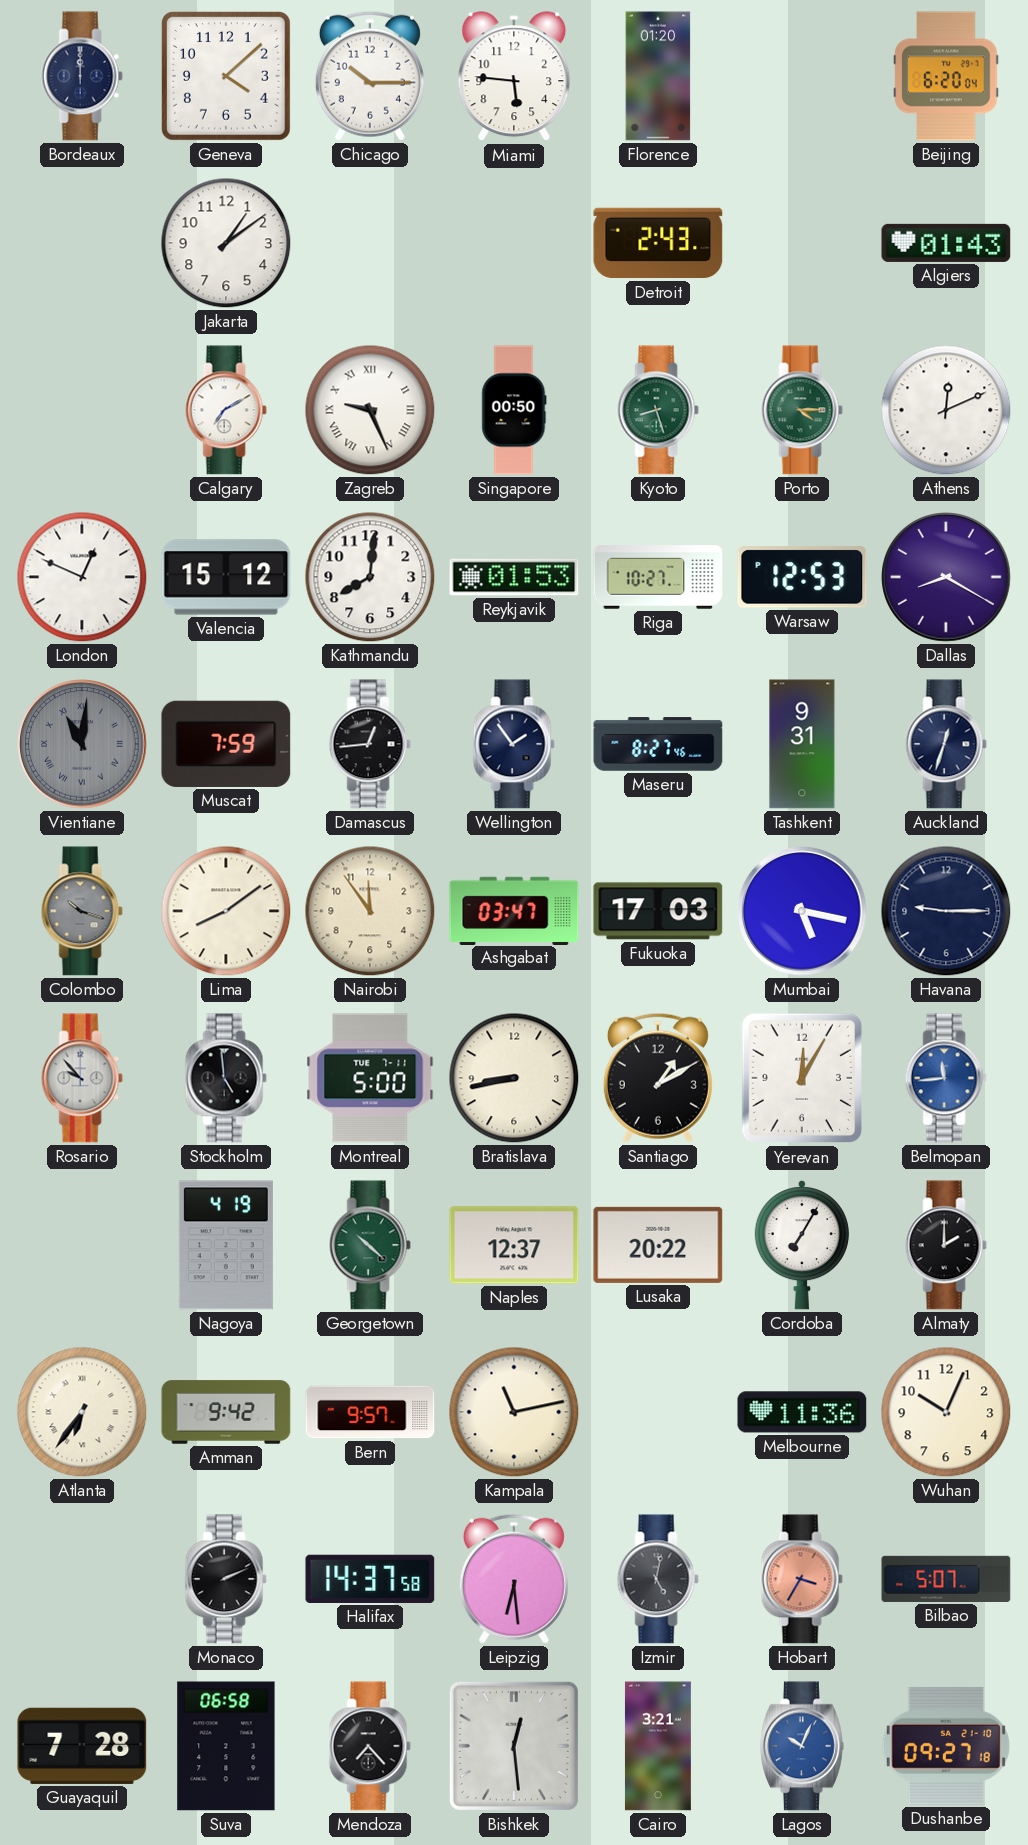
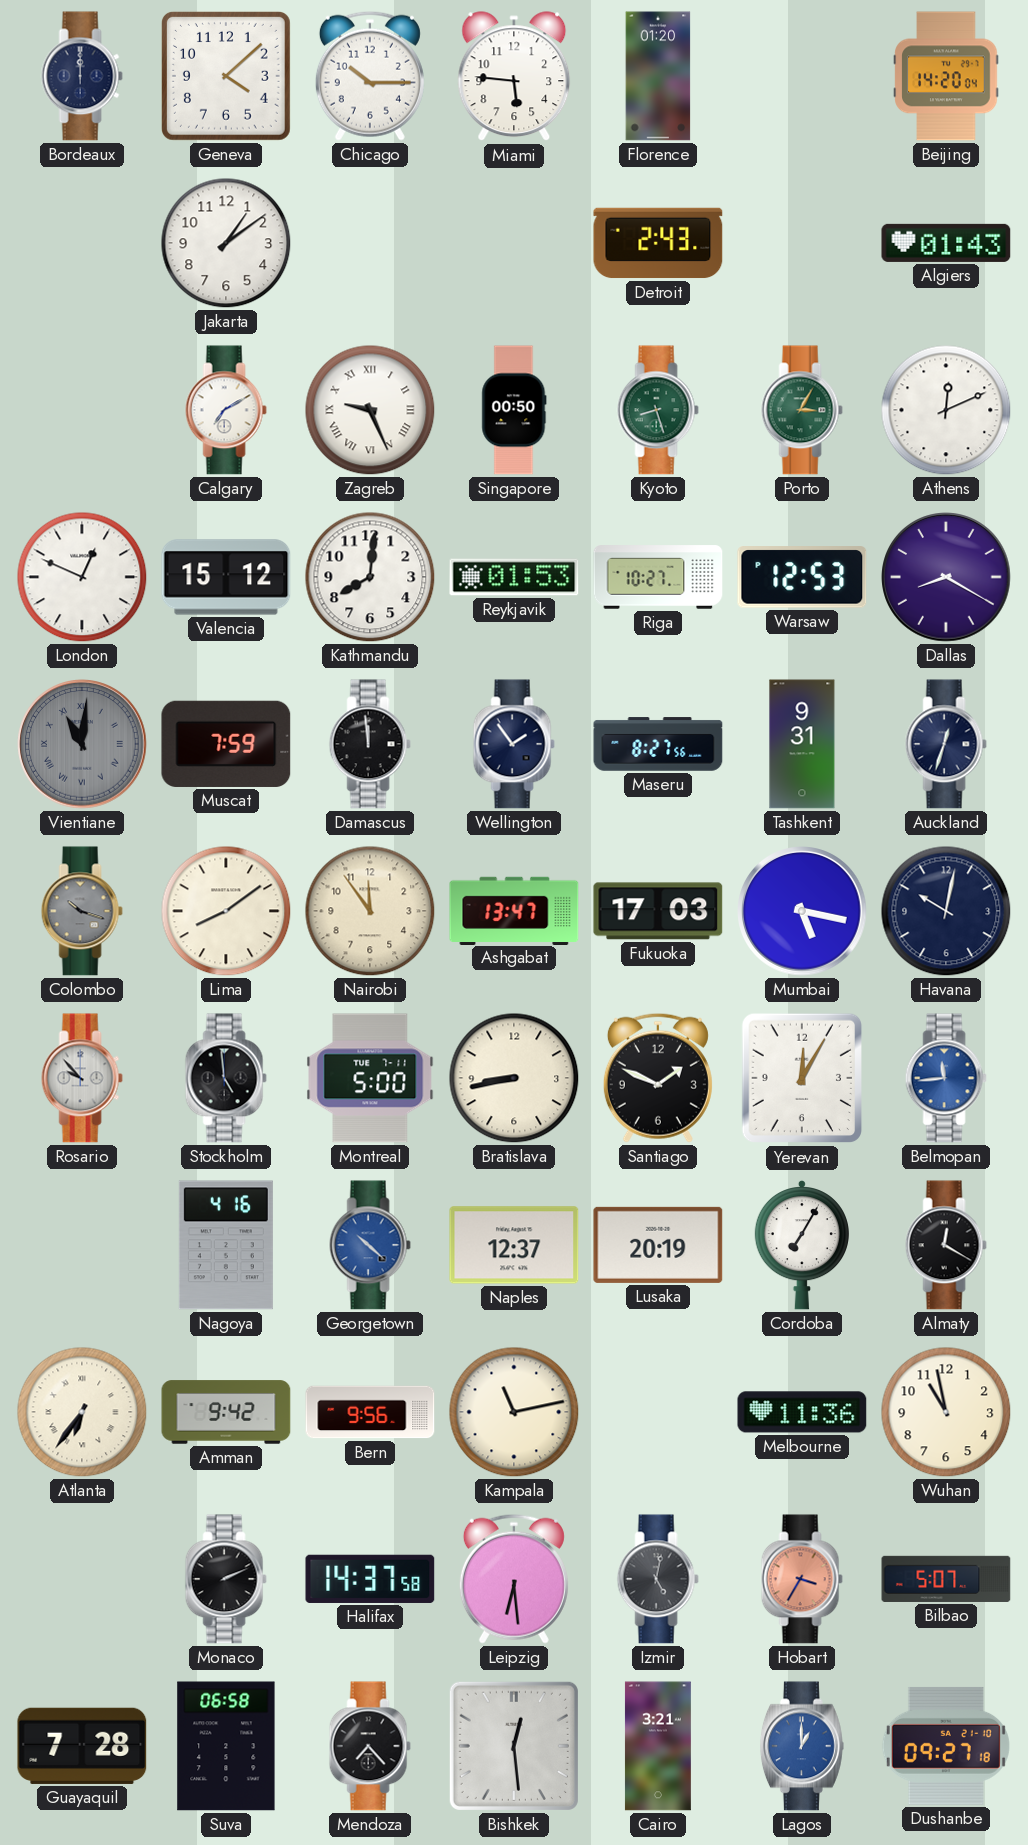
Beijing: 6:20 -> 14:20
Porto: 4:15 -> 3:05
Damascus: 12:44 -> 11:59
Maseru: 8:27:46 -> 8:27:56
Ashgabat: 03:47 -> 13:47
Havana: 9:15 -> 10:02
Santiago: 1:10 -> 1:49
Nagoya: 4:19 -> 4:16
Georgetown dial: green -> blue
Lusaka: 20:22 -> 20:19
Almaty: 2:00 -> 12:20
Bern: 9:57 -> 9:56
Wuhan: 10:04 -> 10:58
Lagos: 10:04 -> 1:00
